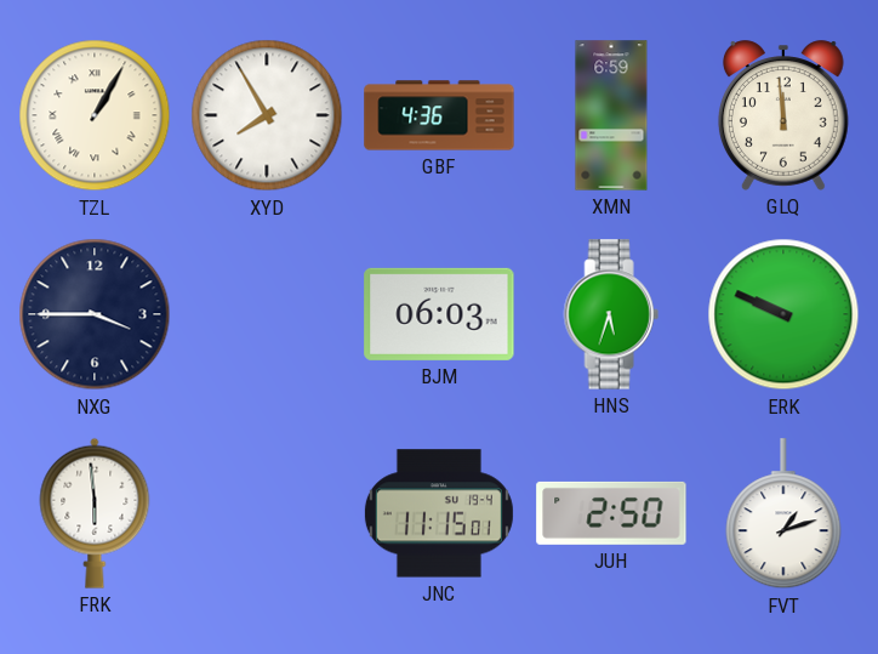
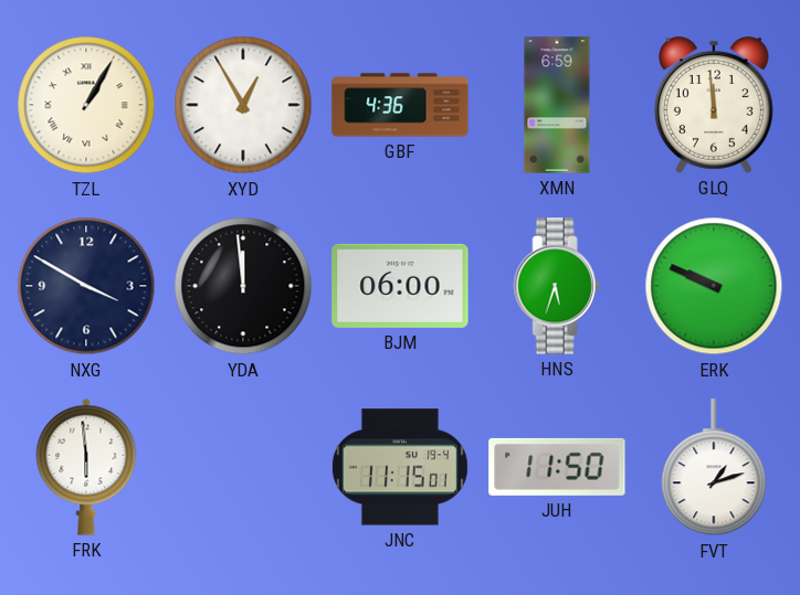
XYD: 7:55 -> 12:55
NXG: 3:45 -> 3:50
YDA: none -> 11:59
BJM: 06:03 -> 06:00
JUH: 2:50 -> 11:50
